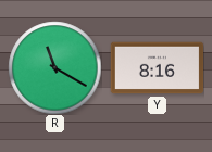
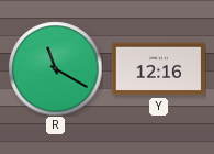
Y: 8:16 -> 12:16
